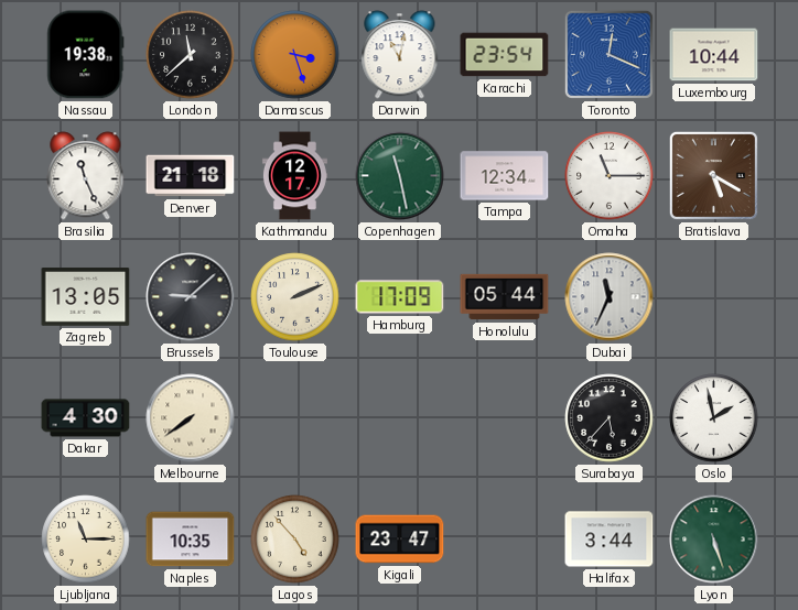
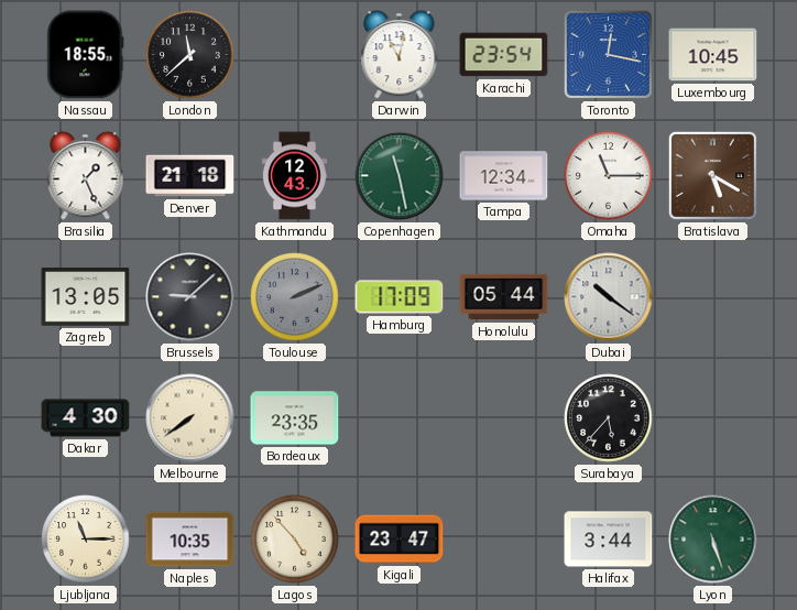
Nassau: 19:38 -> 18:55
Damascus: 3:27 -> none
Toronto: 12:19 -> 12:17
Luxembourg: 10:44 -> 10:45
Brasilia: 11:26 -> 1:26
Kathmandu: 12:17 -> 12:43
Toulouse dial: cream -> grey
Dubai: 11:34 -> 10:21
Bordeaux: none -> 23:35
Oslo: 1:58 -> none
